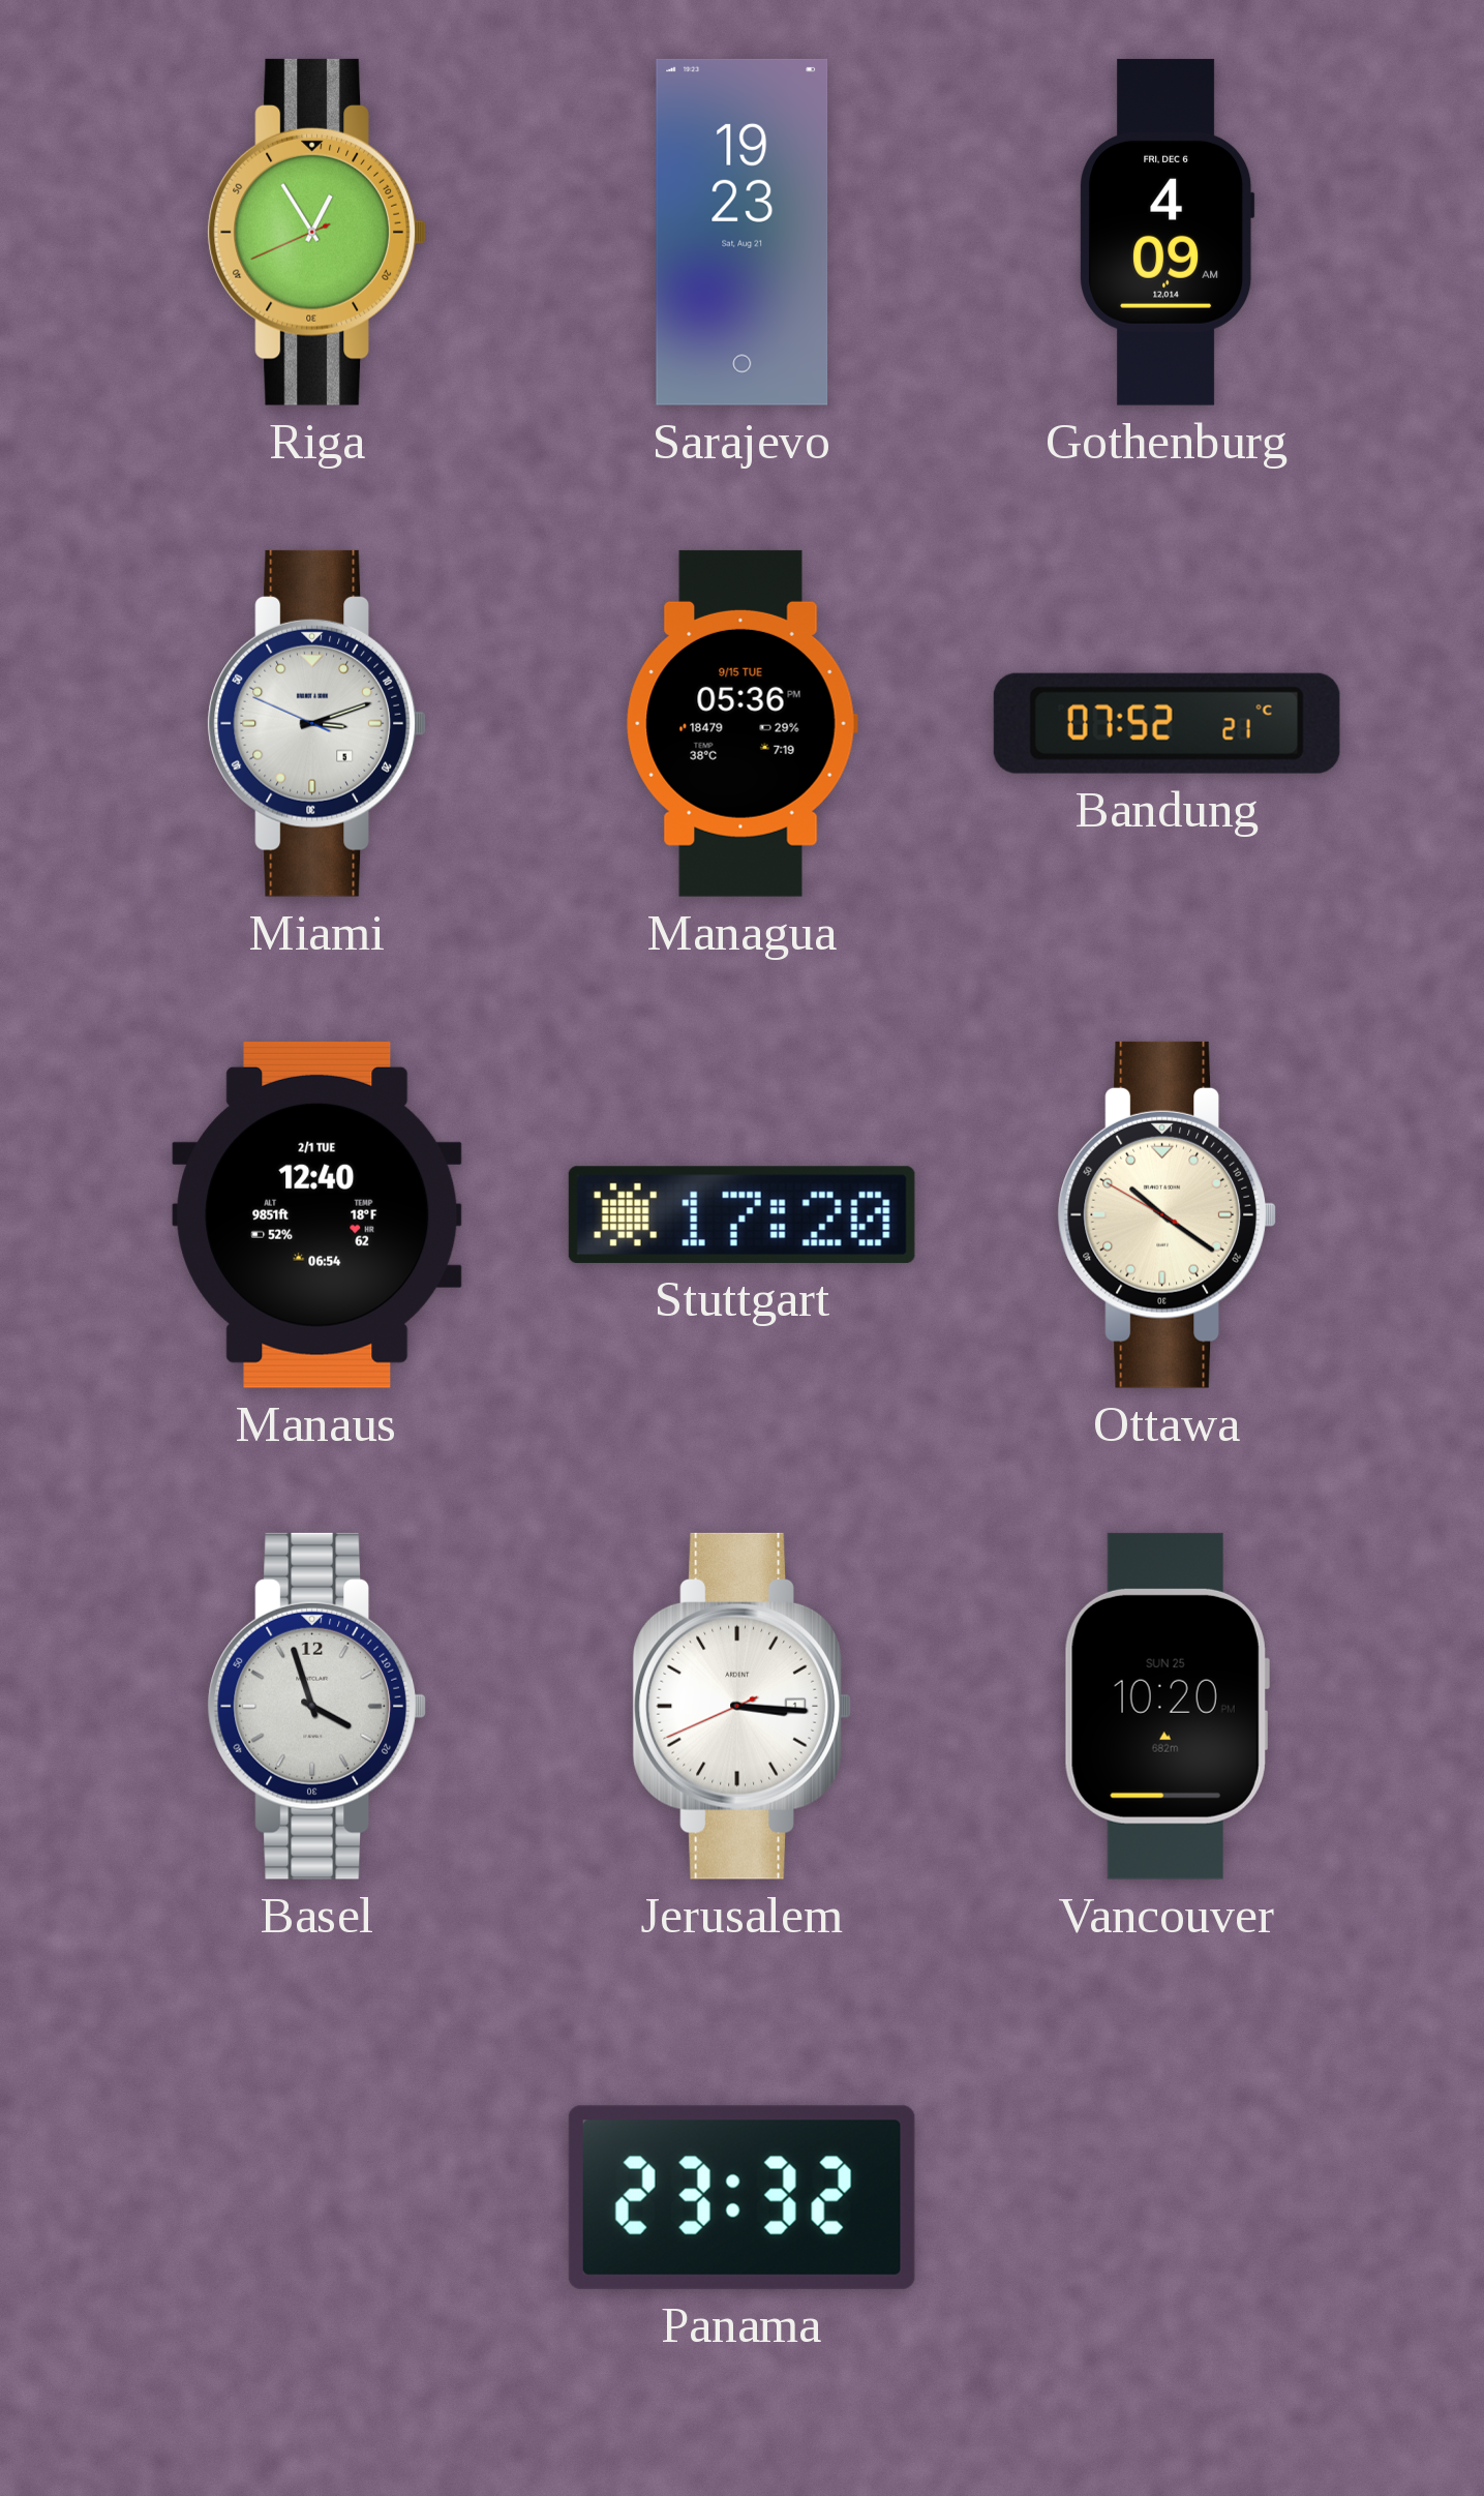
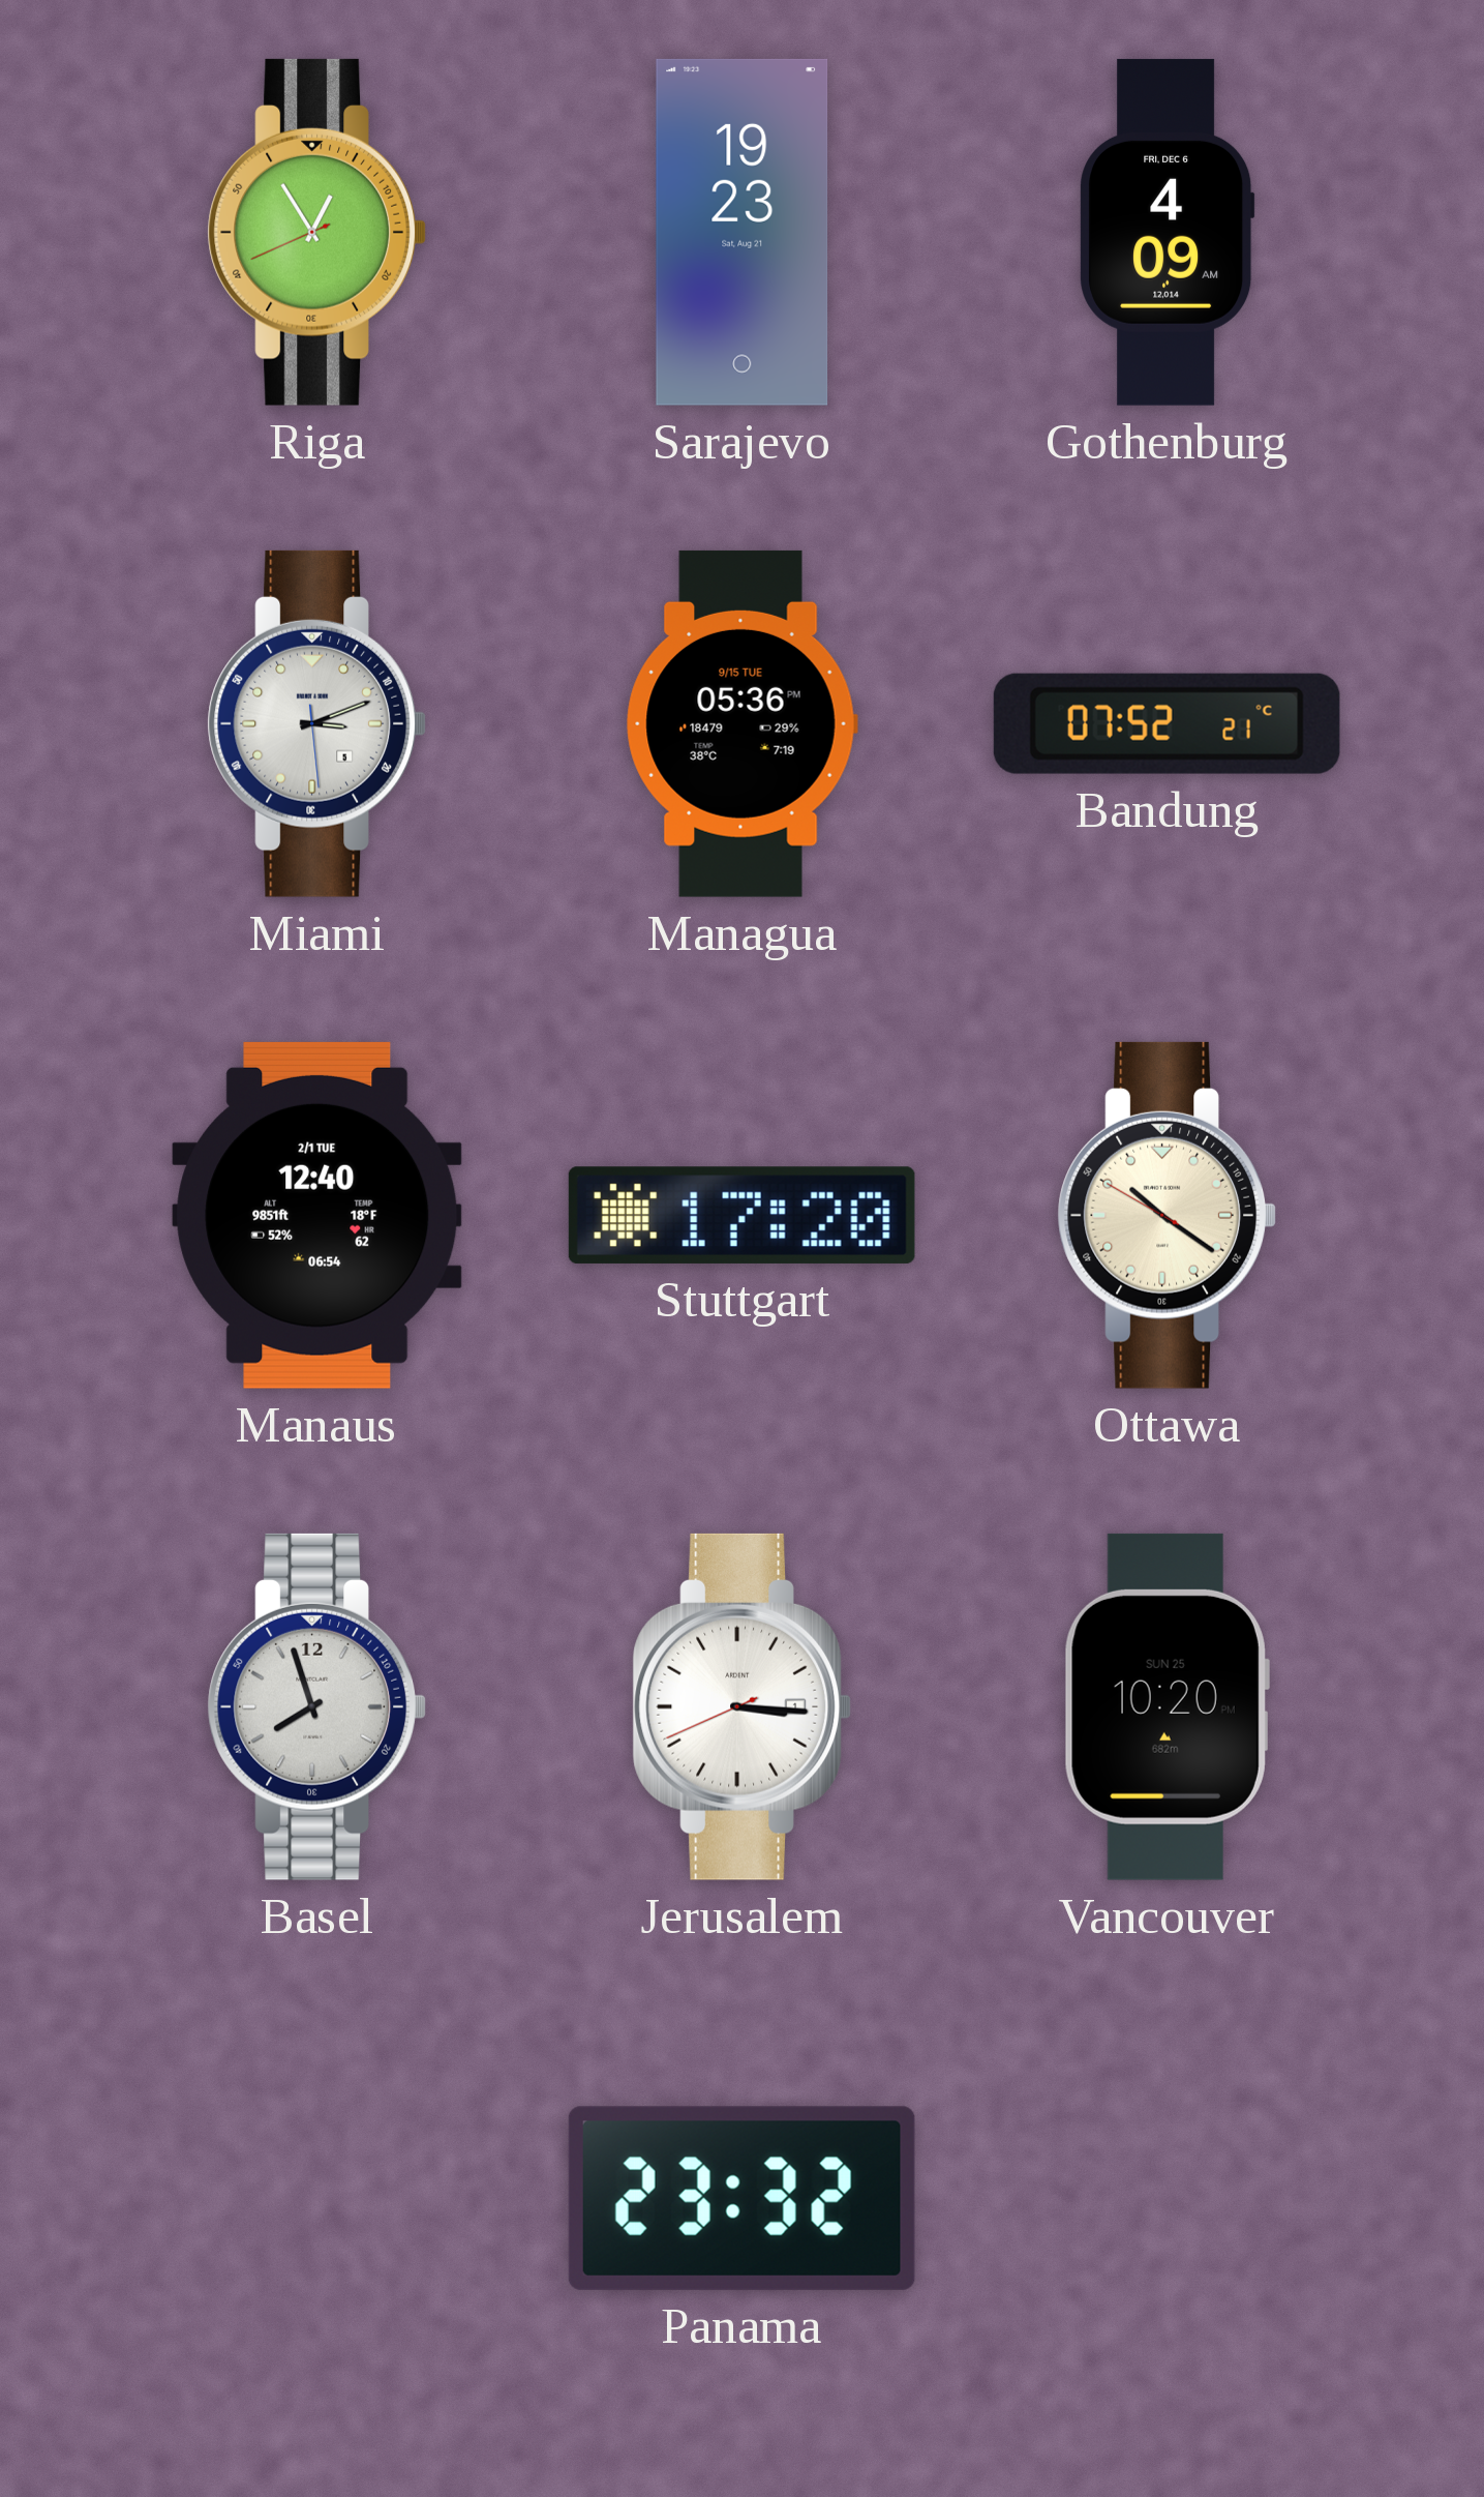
Miami: 3:11:49 -> 3:11:29
Basel: 3:57 -> 7:57
